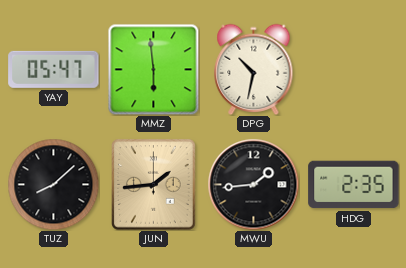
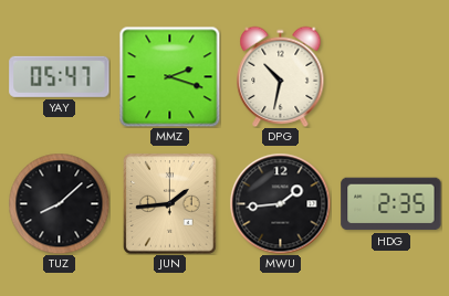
MMZ: 5:59 -> 2:18
